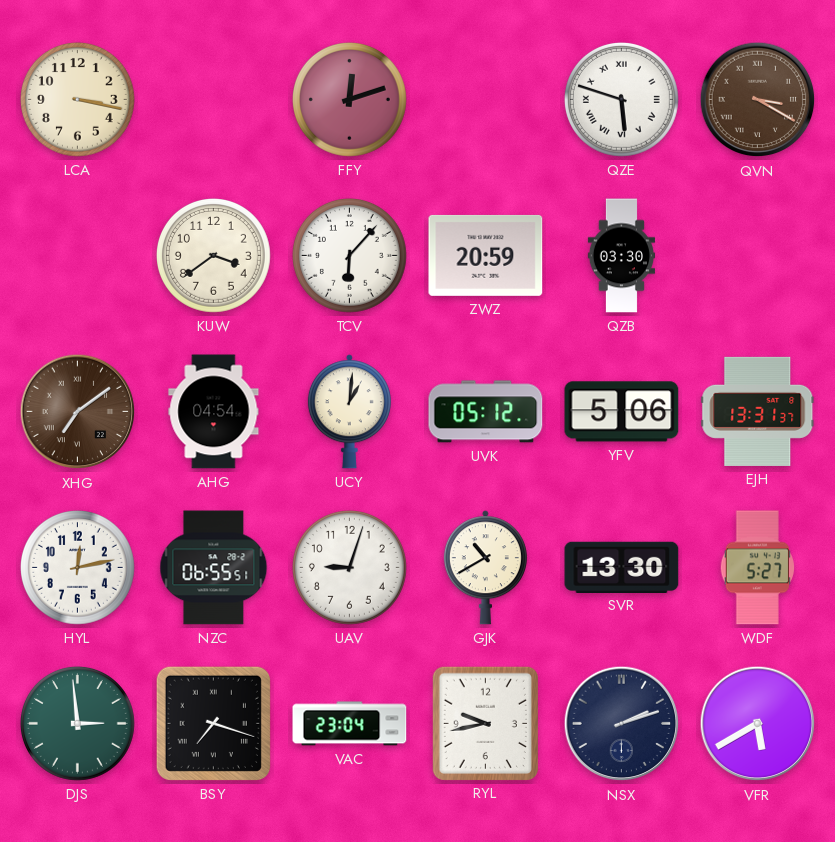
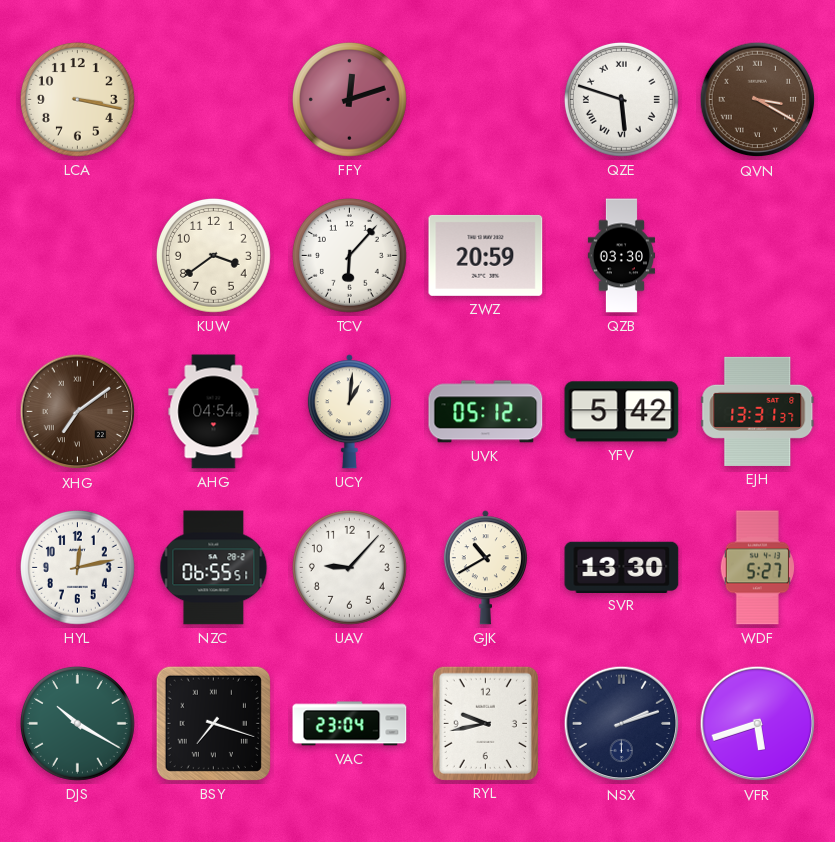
YFV: 5:06 -> 5:42
UAV: 9:03 -> 9:07
DJS: 2:59 -> 10:20
VFR: 5:40 -> 5:42
